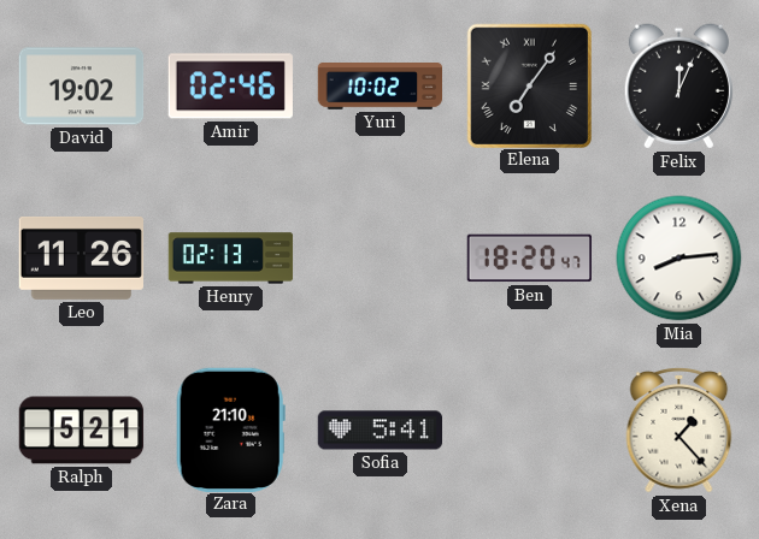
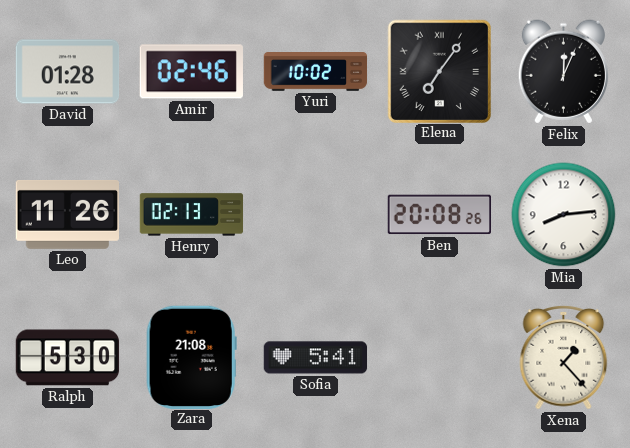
David: 19:02 -> 01:28
Ben: 18:20 -> 20:08
Ralph: 5:21 -> 5:30
Zara: 21:10 -> 21:08
